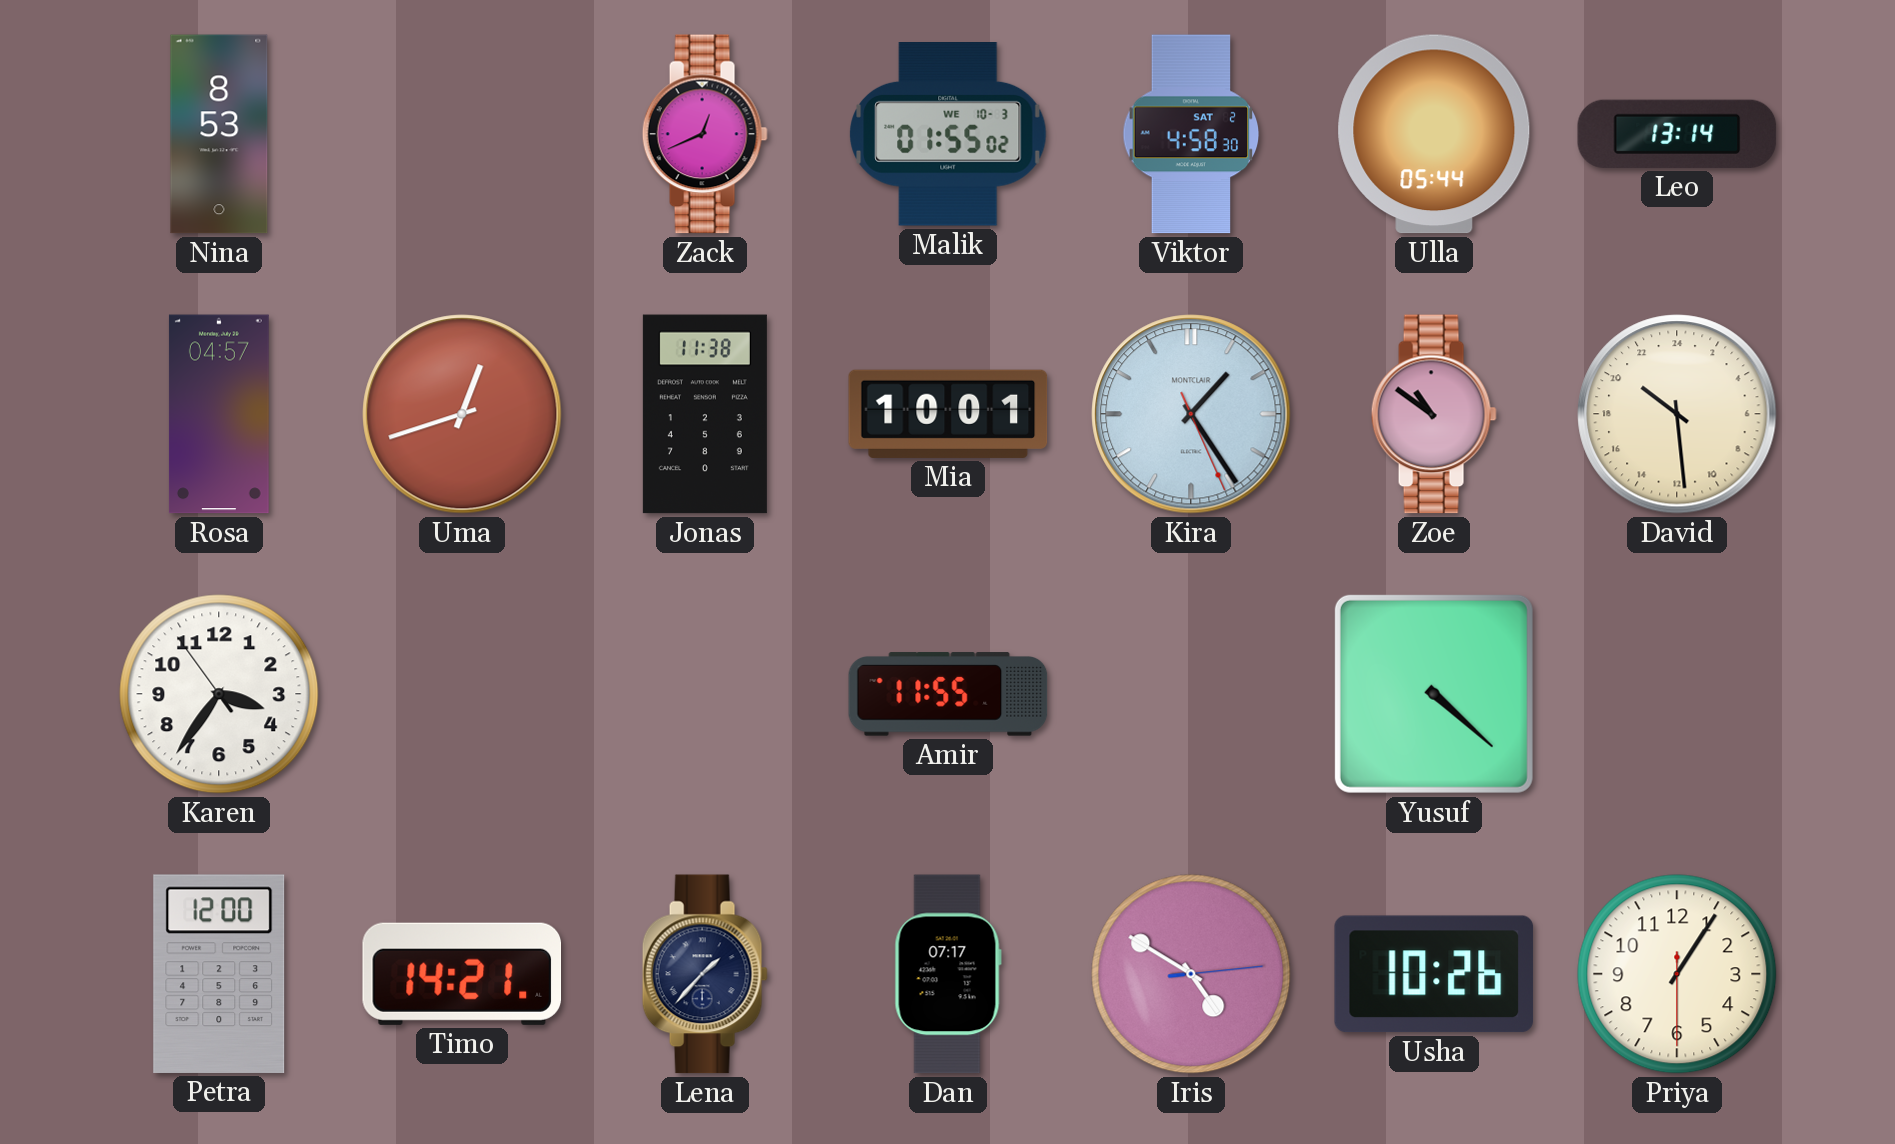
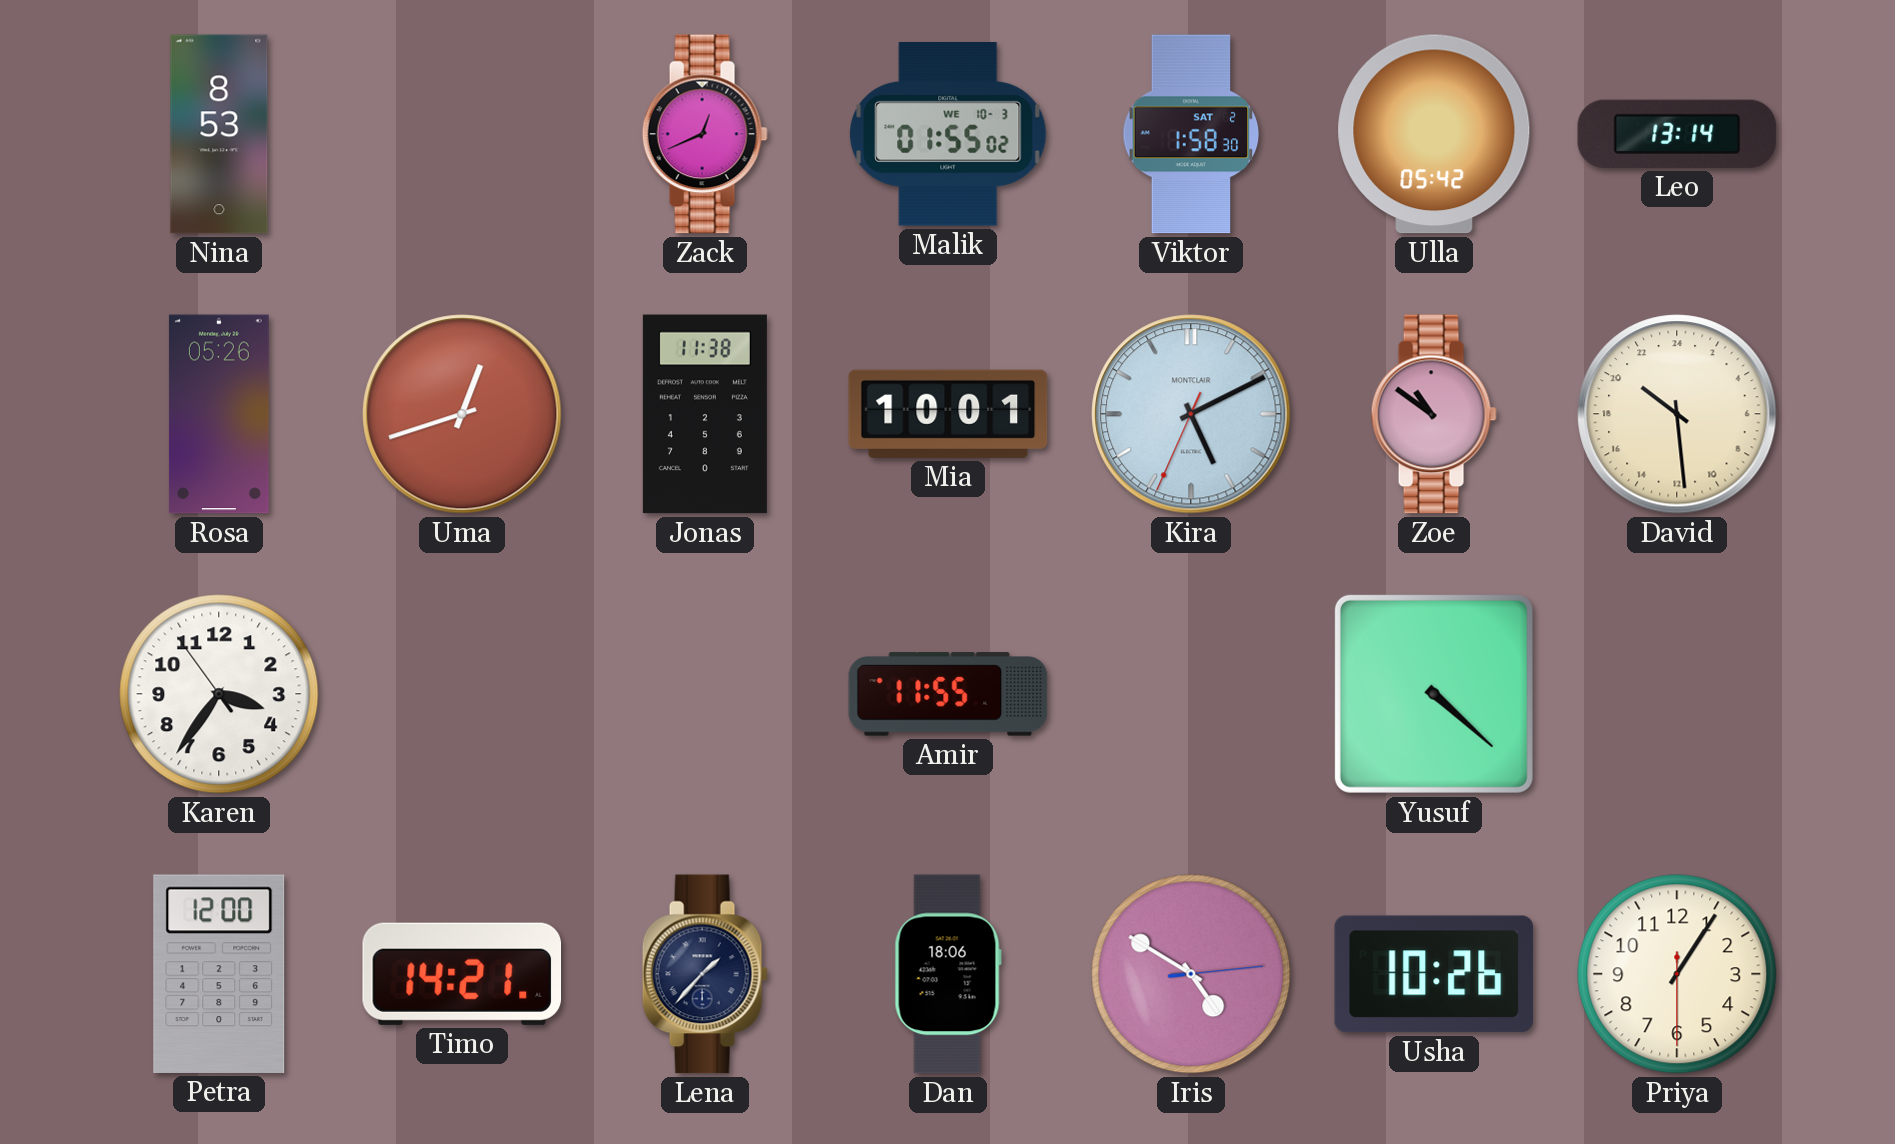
Viktor: 4:58 -> 1:58
Ulla: 05:44 -> 05:42
Rosa: 04:57 -> 05:26
Kira: 1:24 -> 5:10
Dan: 07:17 -> 18:06
